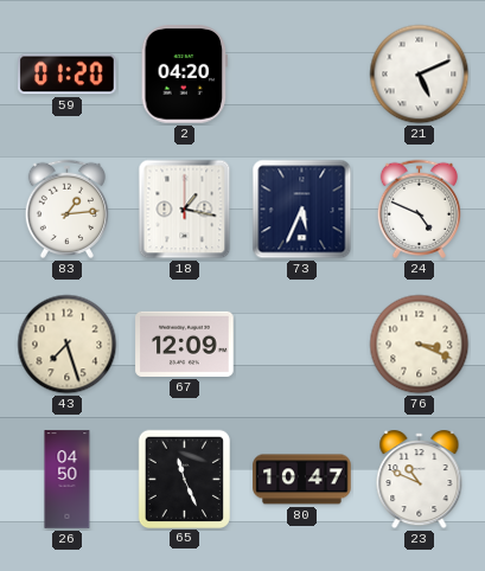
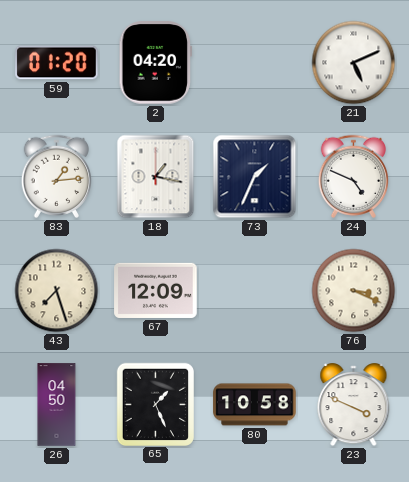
73: 5:34 -> 1:34
65: 11:26 -> 1:26
80: 10:47 -> 10:58
23: 10:49 -> 3:49
